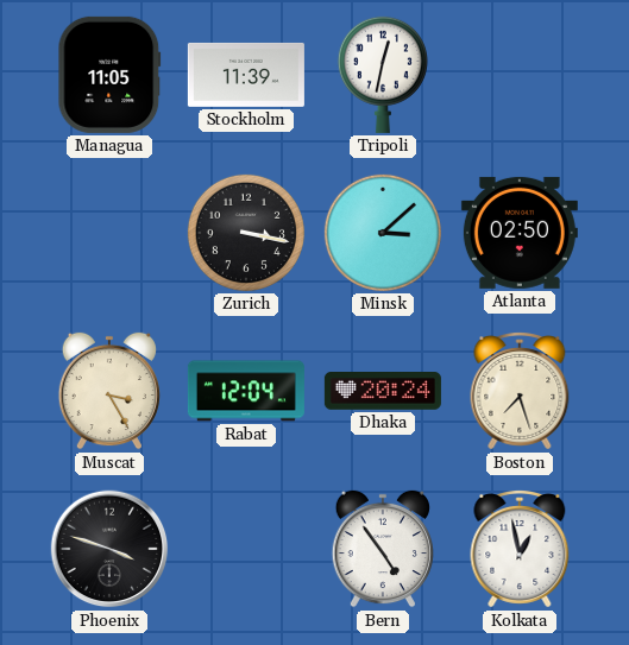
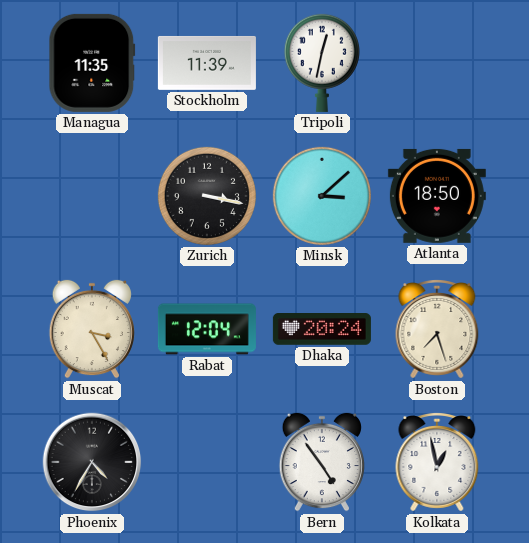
Managua: 11:05 -> 11:35
Atlanta: 02:50 -> 18:50
Phoenix: 3:48 -> 4:35
